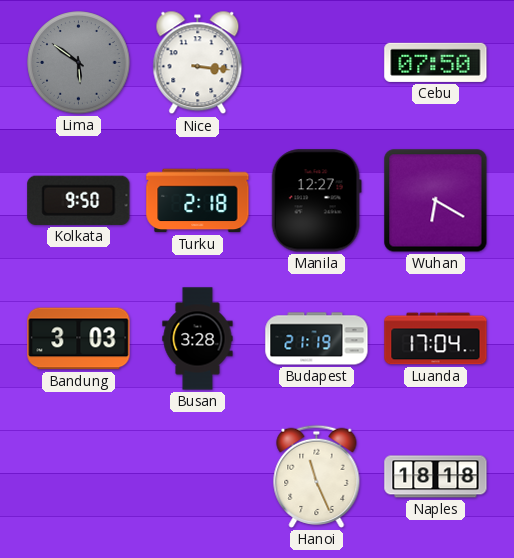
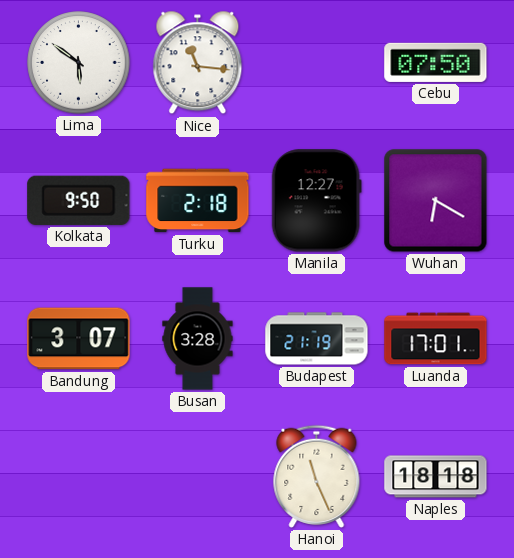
Lima dial: grey -> white
Nice: 3:16 -> 11:16
Bandung: 3:03 -> 3:07
Luanda: 17:04 -> 17:01
